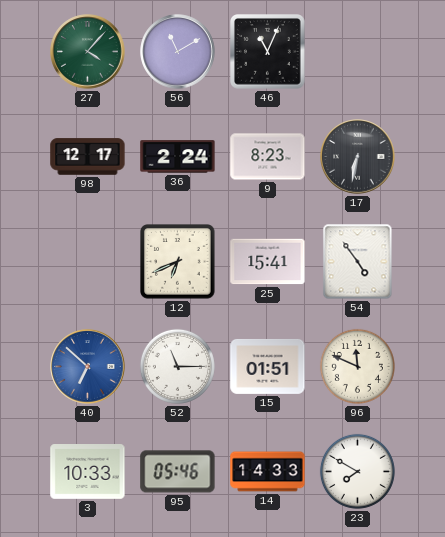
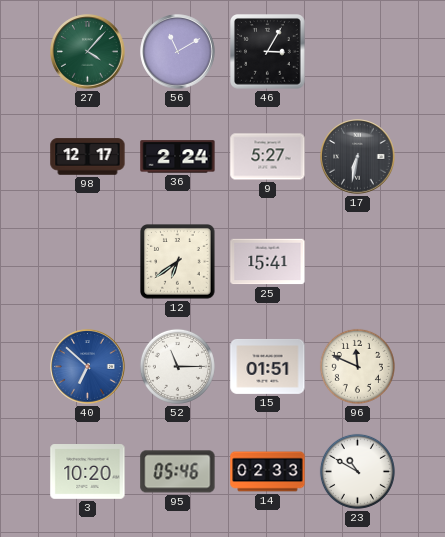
46: 11:04 -> 3:05
9: 8:23 -> 5:27
12: 6:41 -> 6:39
54: 4:54 -> none
3: 10:33 -> 10:20
14: 14:33 -> 02:33
23: 7:50 -> 10:50
